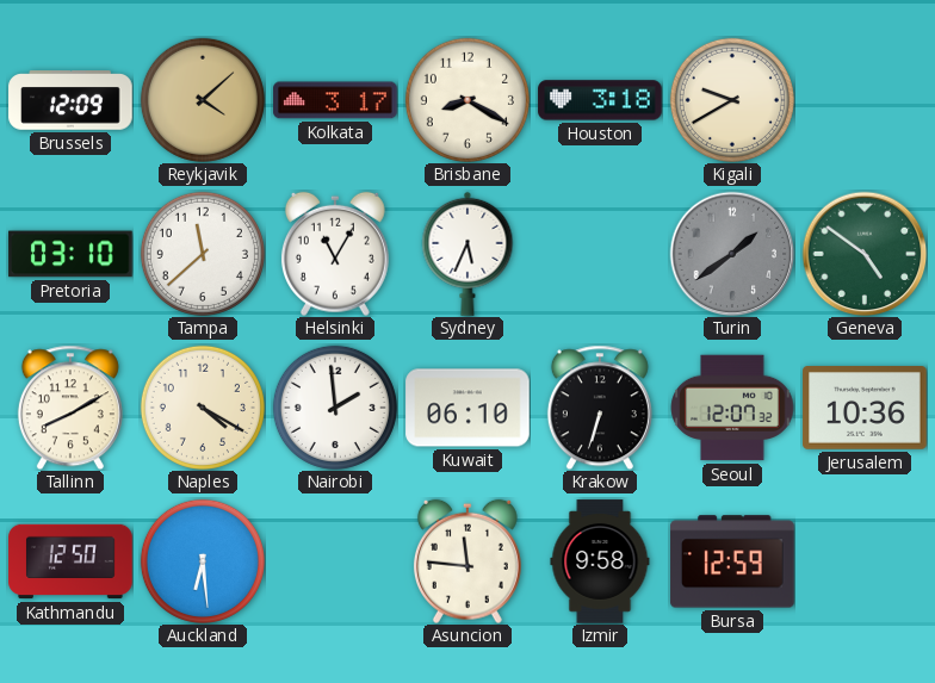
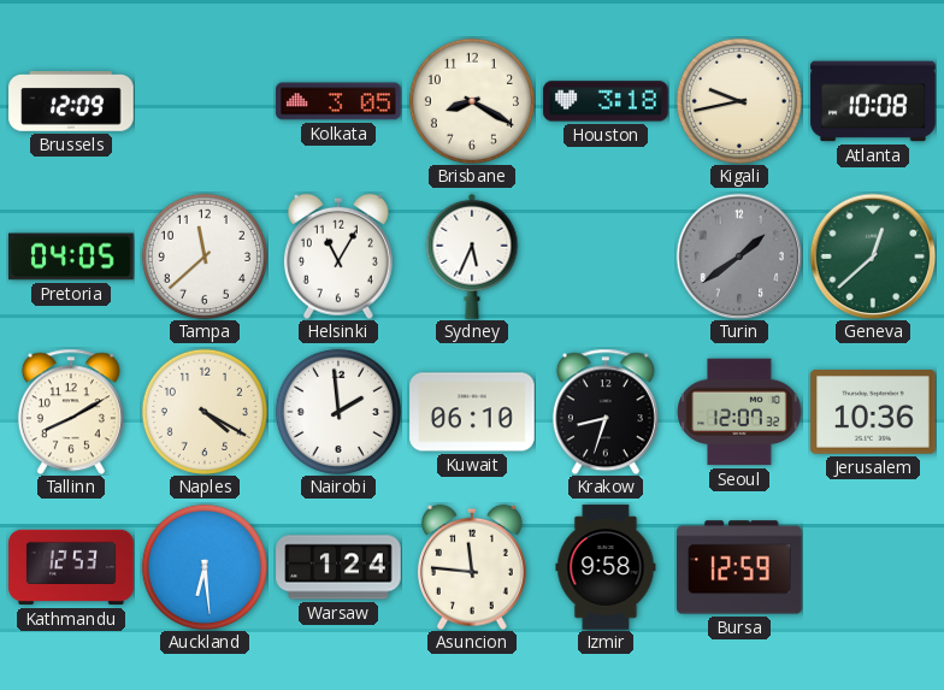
Reykjavik: 4:08 -> none
Kolkata: 3:17 -> 3:05
Kigali: 9:40 -> 9:43
Atlanta: none -> 10:08
Pretoria: 03:10 -> 04:05
Geneva: 4:51 -> 12:38
Krakow: 6:33 -> 8:33
Kathmandu: 12:50 -> 12:53
Warsaw: none -> 1:24
